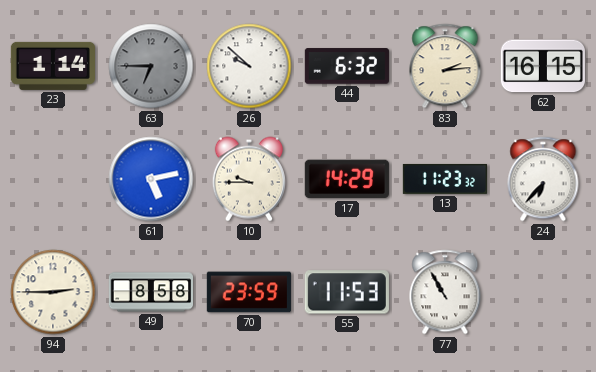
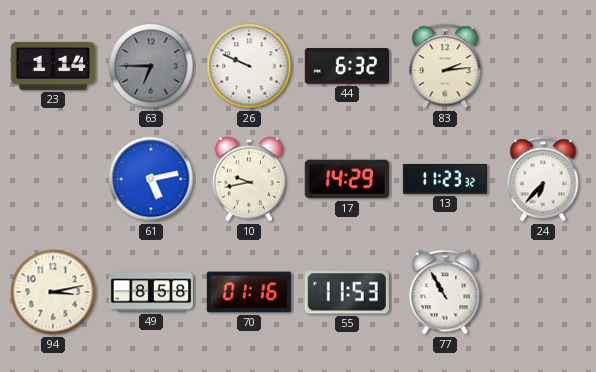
26: 9:52 -> 9:49
62: 16:15 -> none
10: 9:45 -> 9:43
94: 2:45 -> 3:13
70: 23:59 -> 01:16
